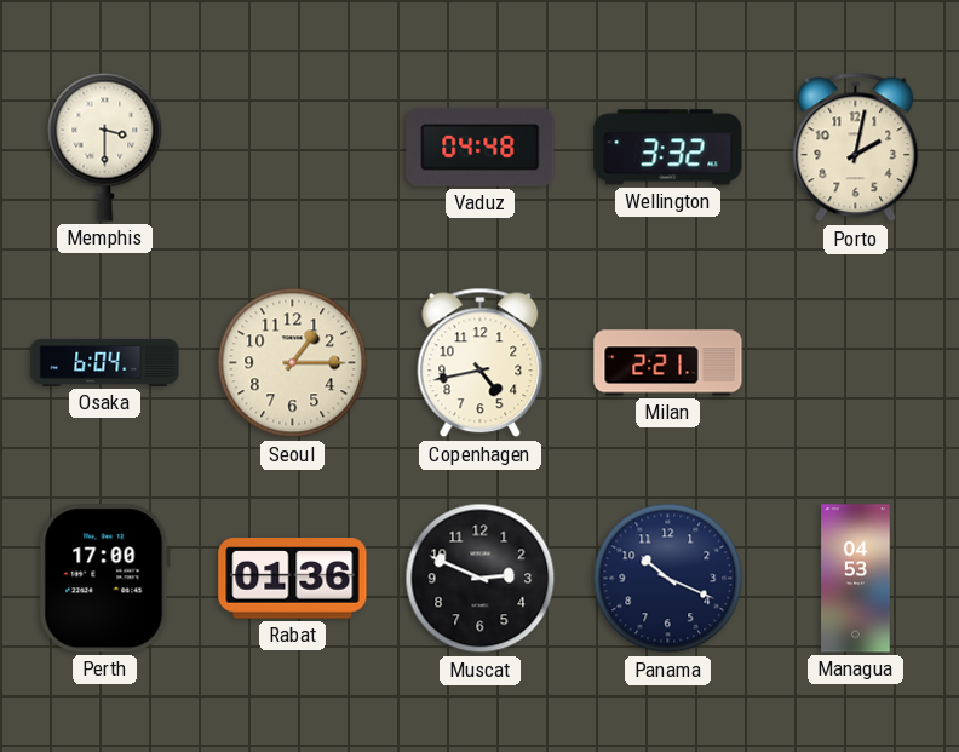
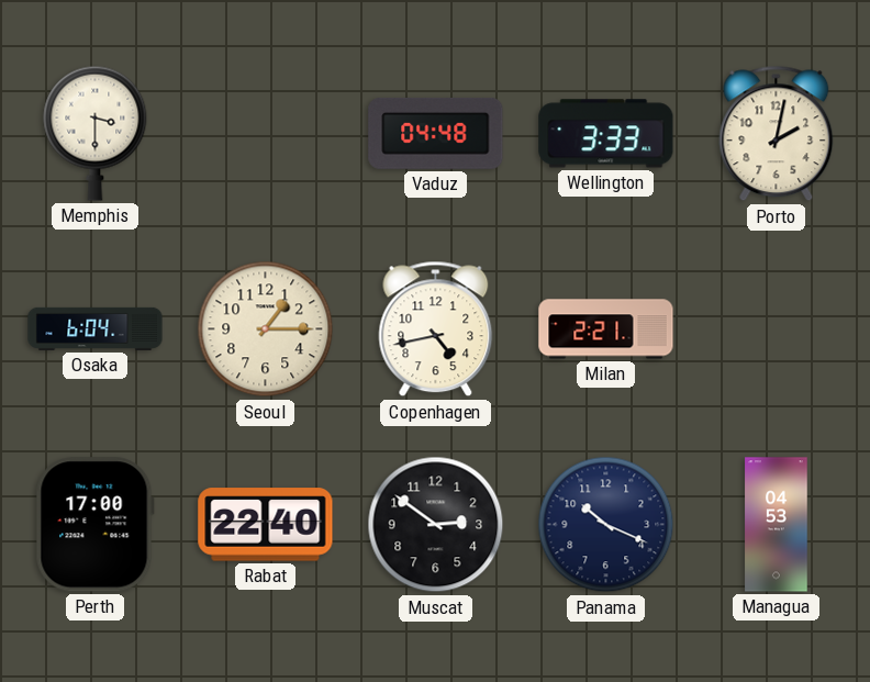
Wellington: 3:32 -> 3:33
Rabat: 01:36 -> 22:40
Muscat: 2:49 -> 2:51
